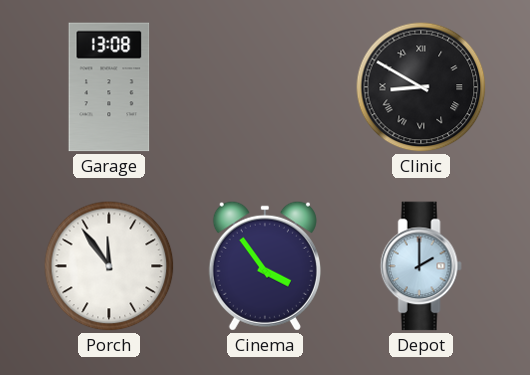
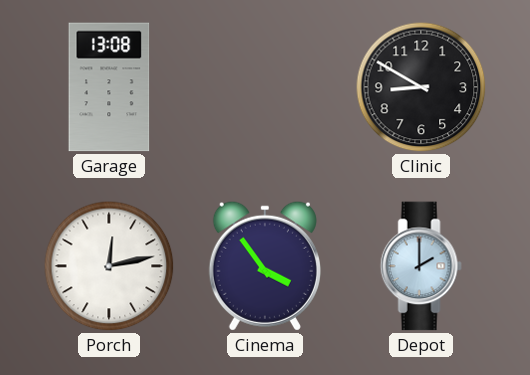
Clinic numerals: Roman -> Arabic
Porch: 11:54 -> 12:13
